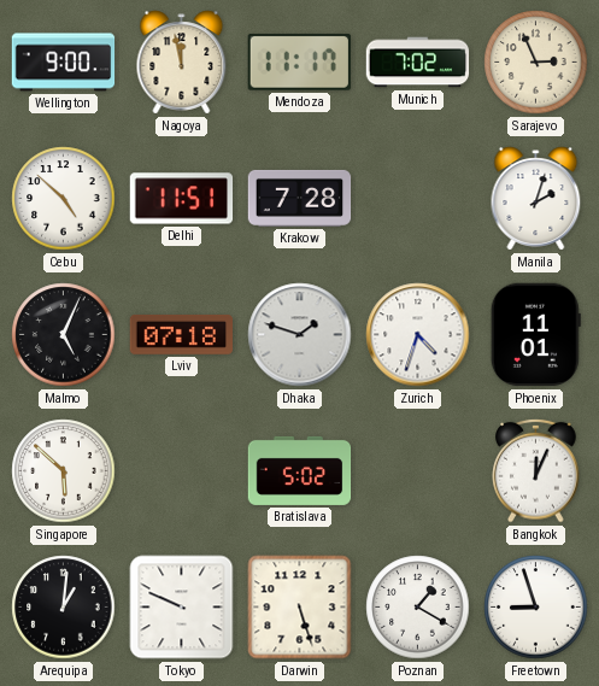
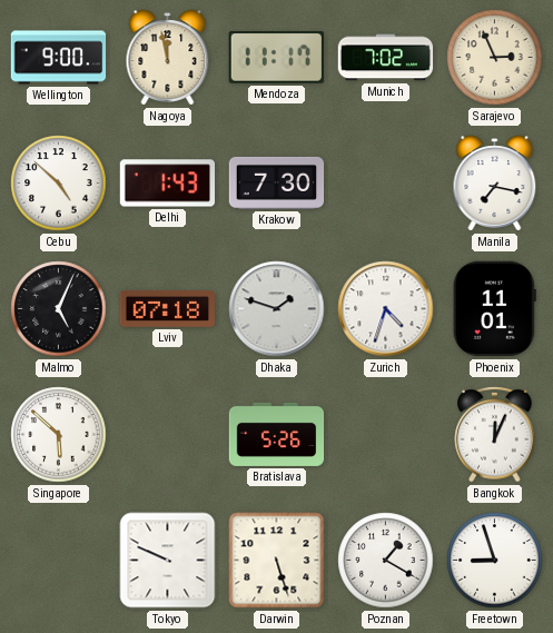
Delhi: 11:51 -> 1:43
Krakow: 7:28 -> 7:30
Manila: 2:03 -> 7:17
Bratislava: 5:02 -> 5:26
Arequipa: 1:01 -> none
